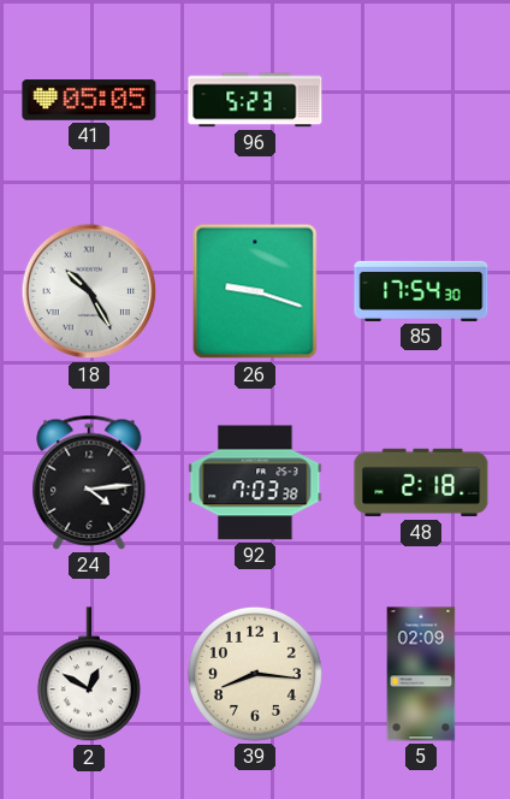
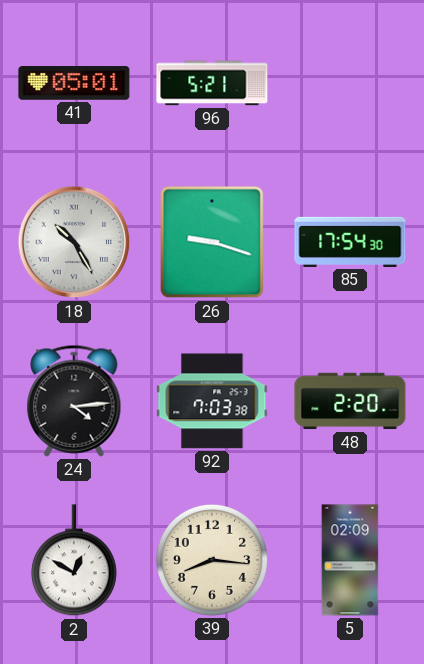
41: 05:05 -> 05:01
96: 5:23 -> 5:21
48: 2:18 -> 2:20
